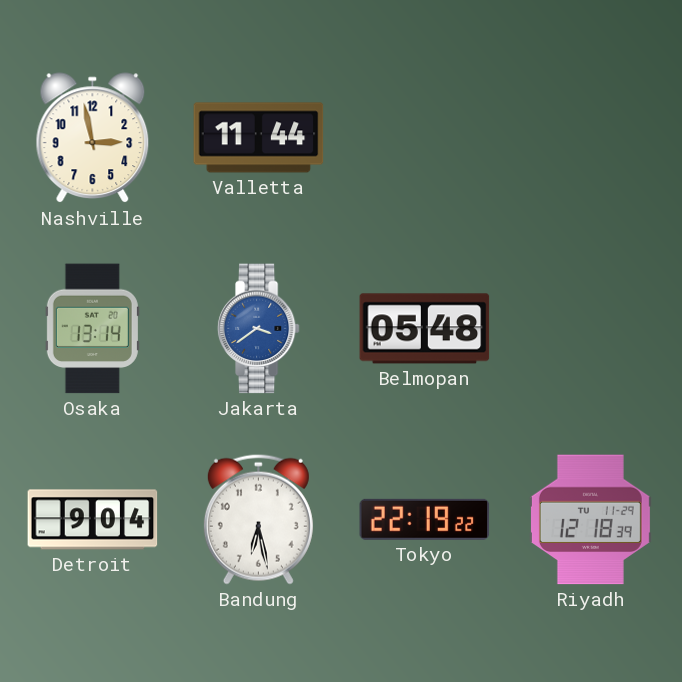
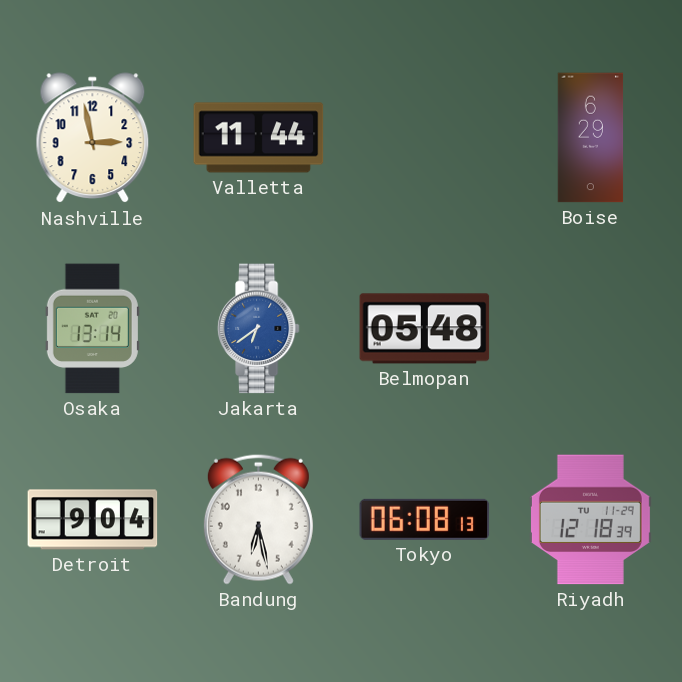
Boise: none -> 6:29
Jakarta: 3:39 -> 6:39
Tokyo: 22:19 -> 06:08
